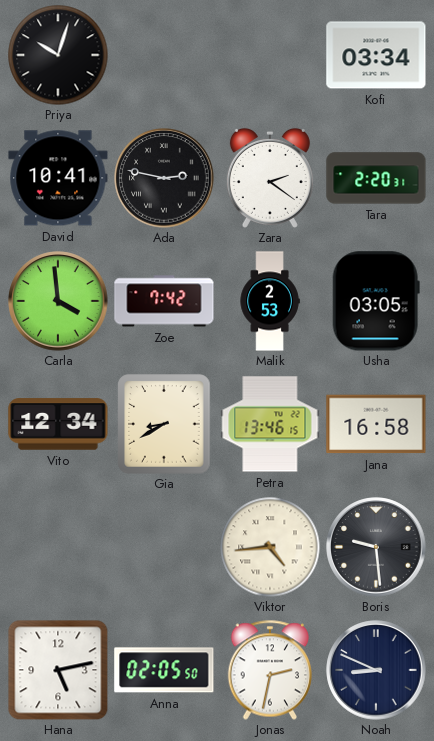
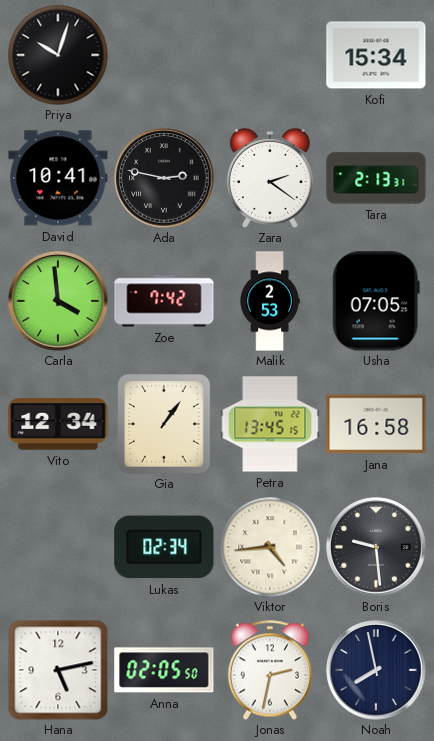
Kofi: 03:34 -> 15:34
Tara: 2:20 -> 2:13
Usha: 03:05 -> 07:05
Gia: 8:40 -> 1:06
Petra: 13:46 -> 13:45
Lukas: none -> 02:34
Noah: 8:49 -> 7:58
